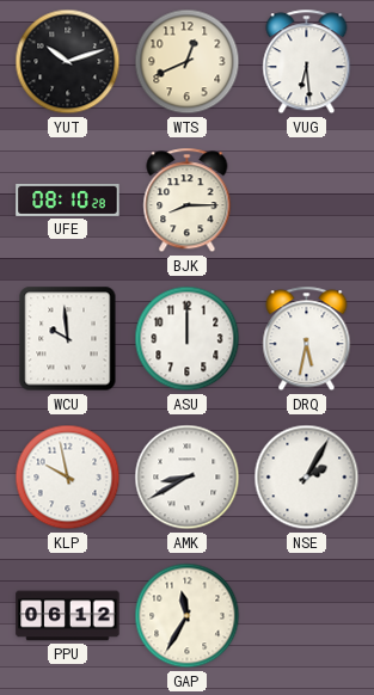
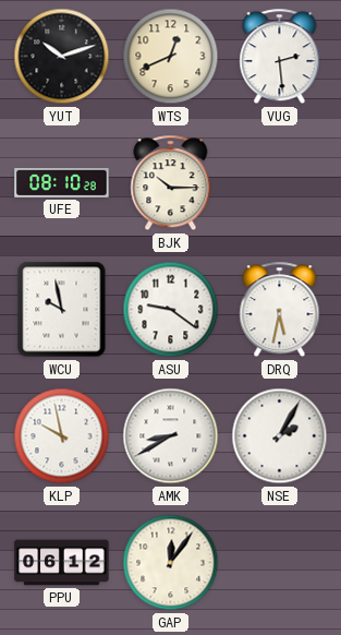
VUG: 6:29 -> 2:29
BJK: 8:15 -> 10:15
WCU: 9:59 -> 9:58
ASU: 12:00 -> 9:21
GAP: 11:35 -> 12:06
